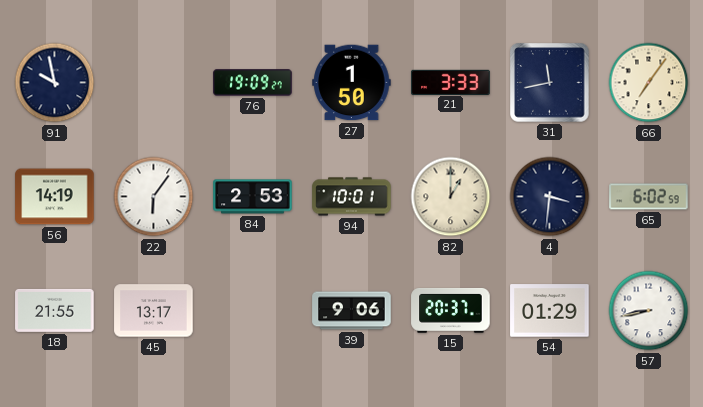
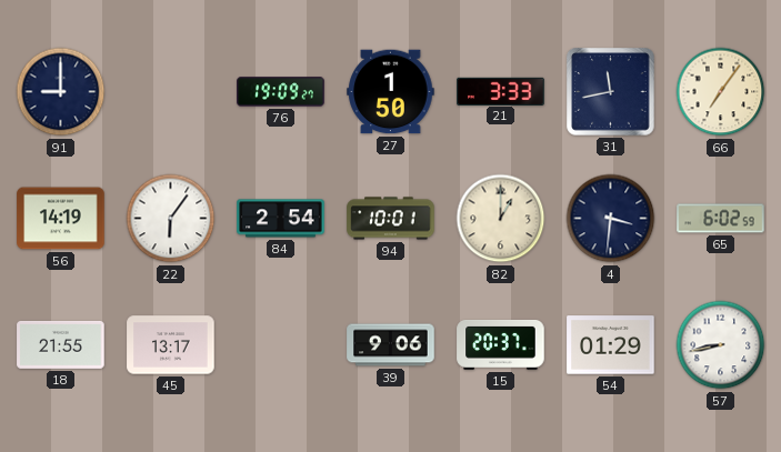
91: 9:58 -> 9:00
84: 2:53 -> 2:54
